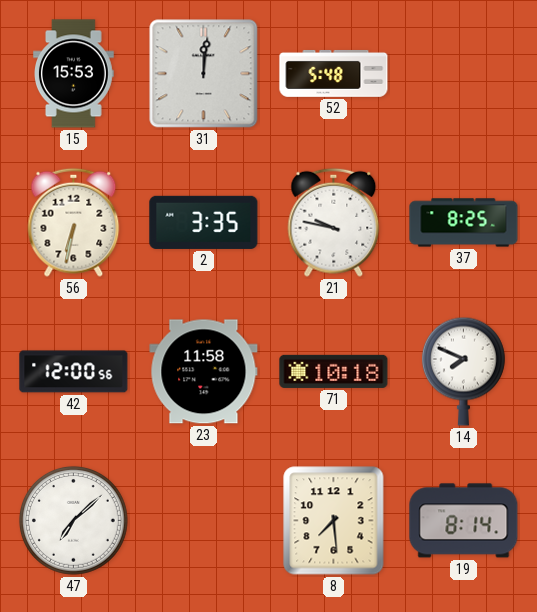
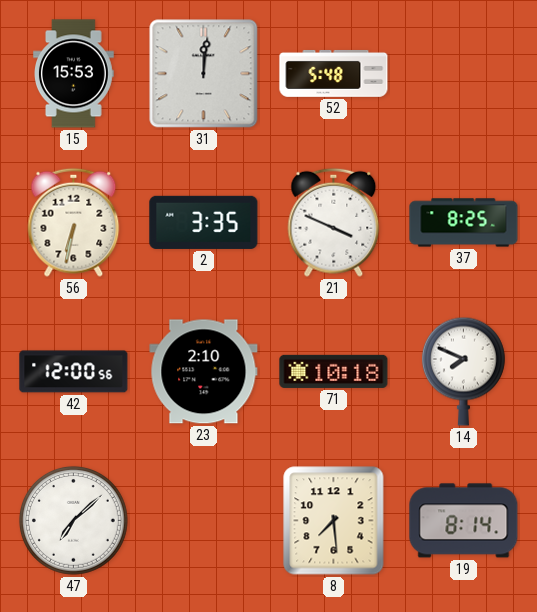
21: 9:47 -> 3:49
23: 11:58 -> 2:10
